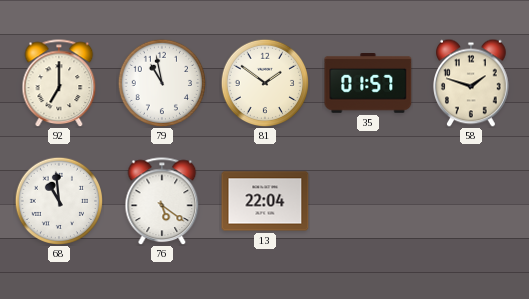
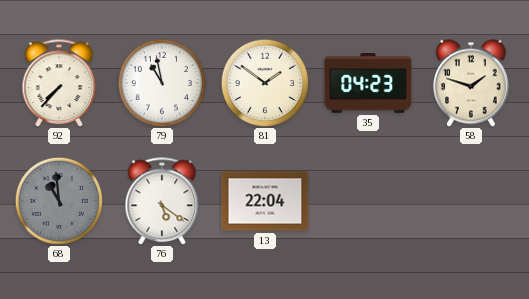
92: 7:00 -> 7:37
35: 01:57 -> 04:23
68 dial: white -> grey
